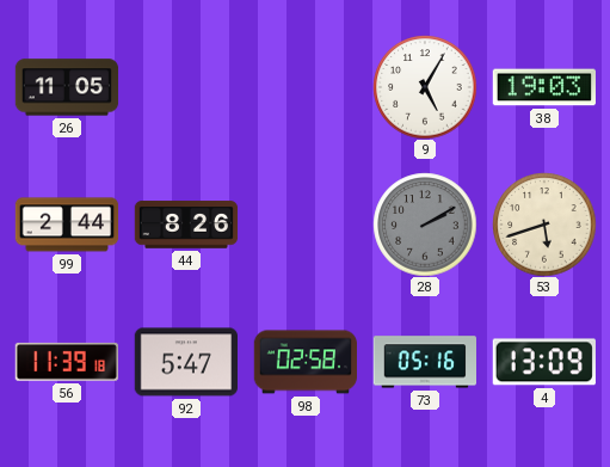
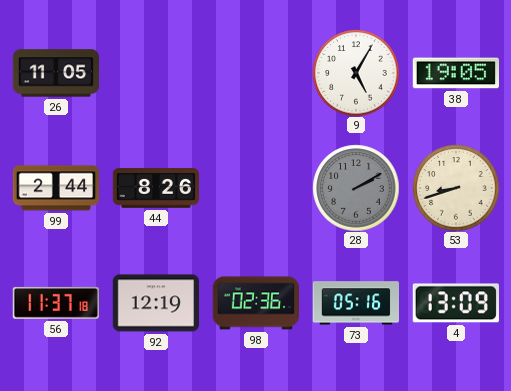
38: 19:03 -> 19:05
53: 5:42 -> 8:42
56: 11:39 -> 11:37
92: 5:47 -> 12:19
98: 02:58 -> 02:36
